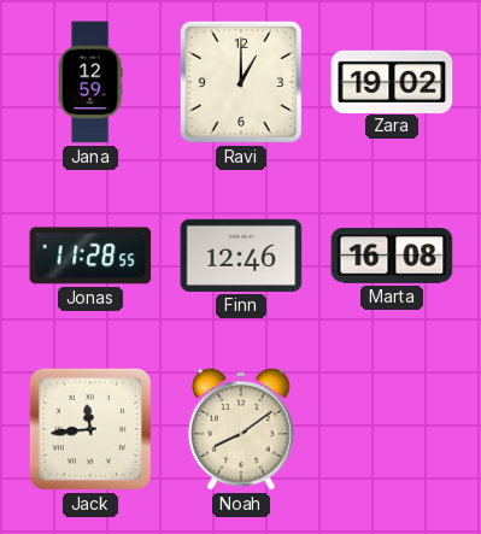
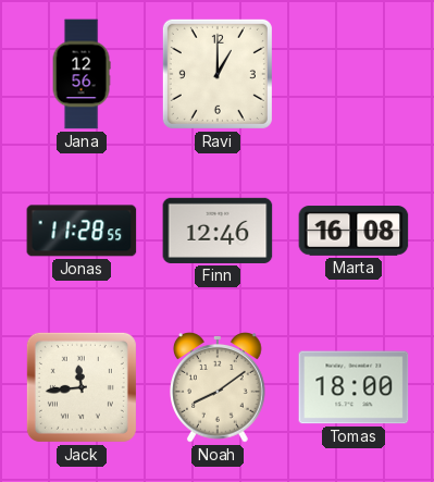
Jana: 12:59 -> 12:56
Zara: 19:02 -> none
Tomas: none -> 18:00
